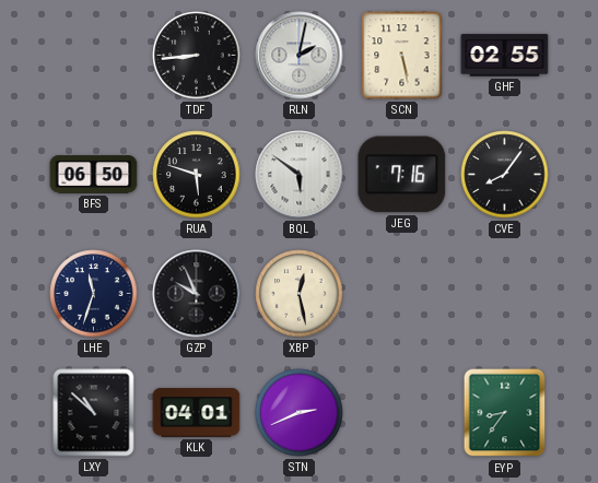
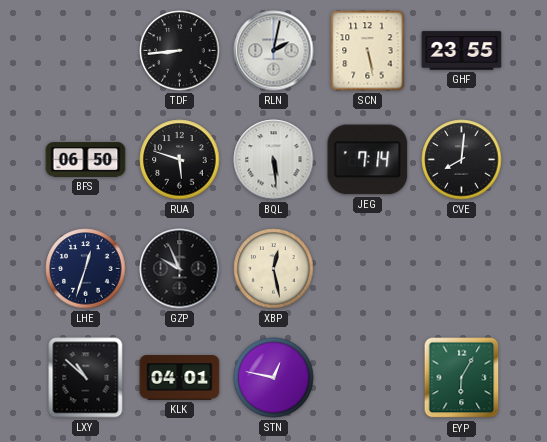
GHF: 02:55 -> 23:55
BQL: 5:51 -> 5:29
JEG: 7:16 -> 7:14
CVE: 8:06 -> 8:01
LHE: 11:33 -> 12:33
STN: 2:41 -> 12:47
EYP: 8:36 -> 6:05
